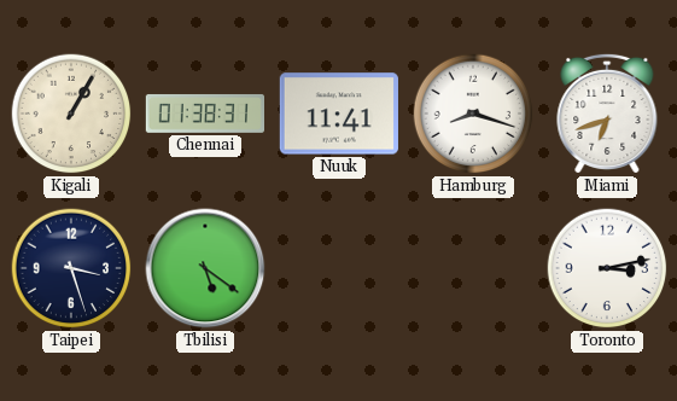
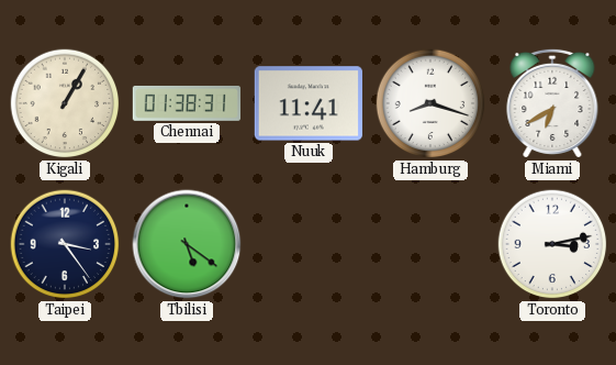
Miami: 6:42 -> 6:40
Taipei: 3:27 -> 3:24
